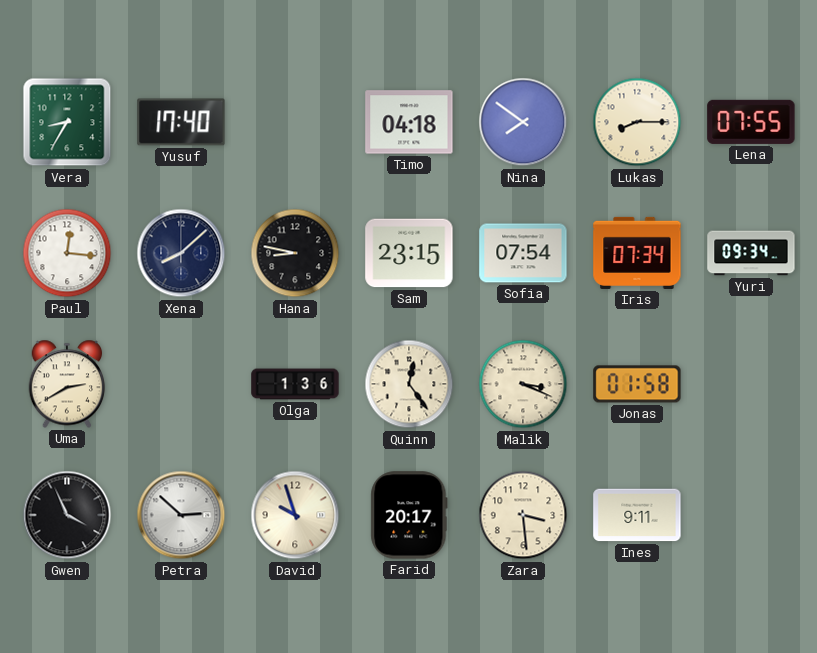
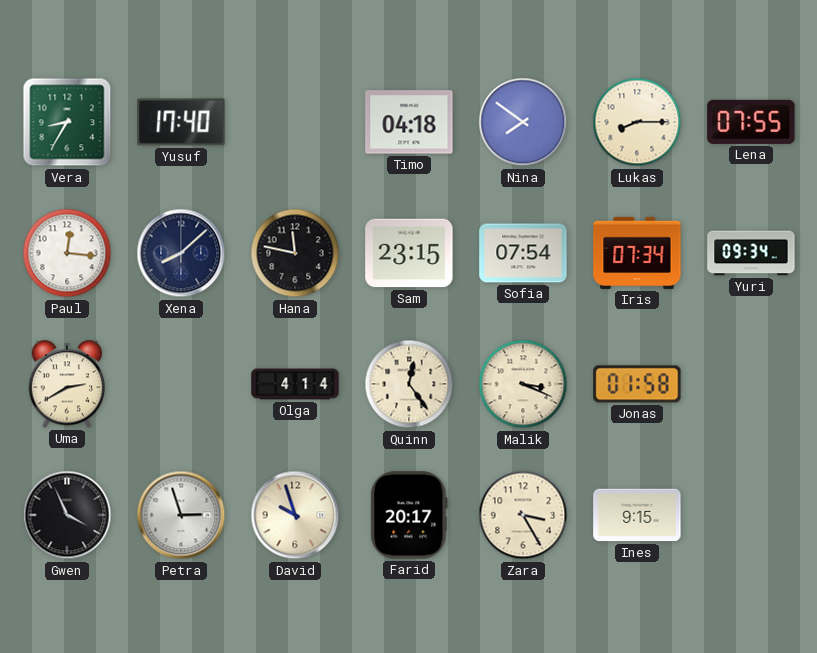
Hana: 8:47 -> 11:47
Olga: 1:36 -> 4:14
Petra: 2:52 -> 2:57
Zara: 3:29 -> 3:25
Ines: 9:11 -> 9:15
